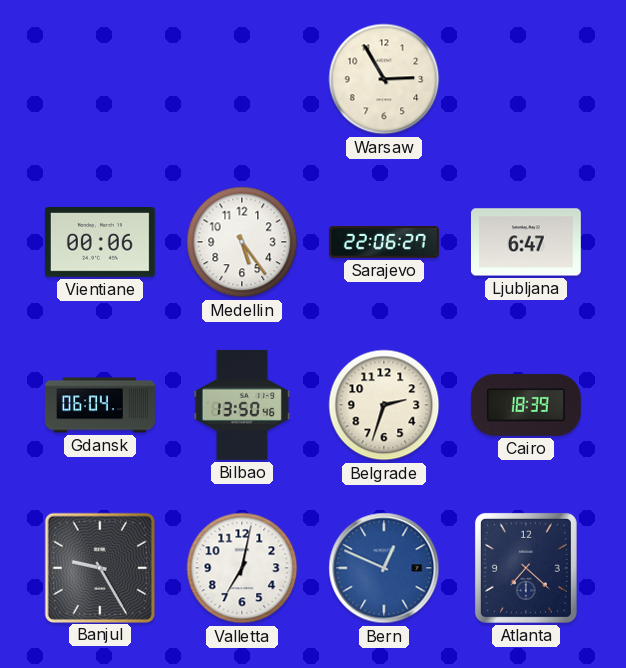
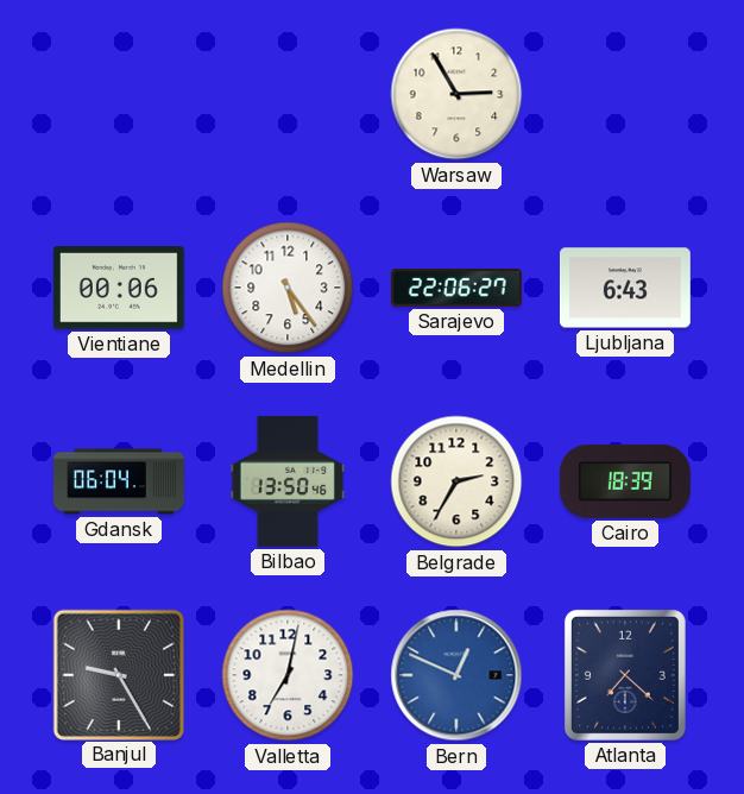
Ljubljana: 6:47 -> 6:43
Belgrade: 2:33 -> 2:35
